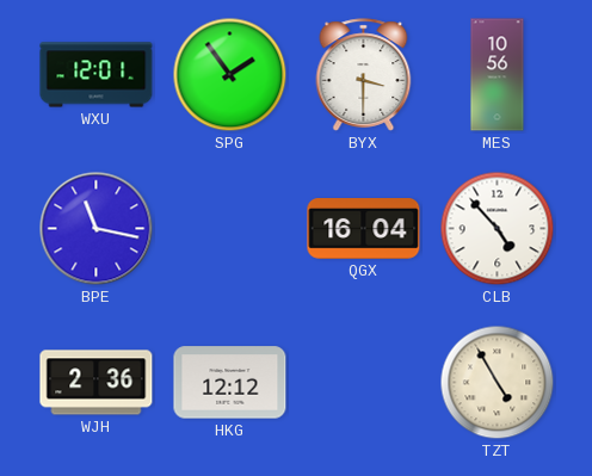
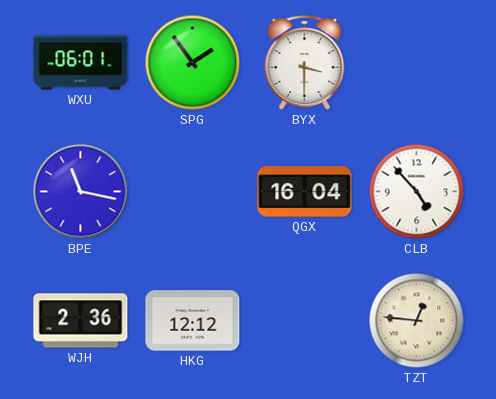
WXU: 12:01 -> 06:01
MES: 10:56 -> none
TZT: 4:55 -> 12:46
